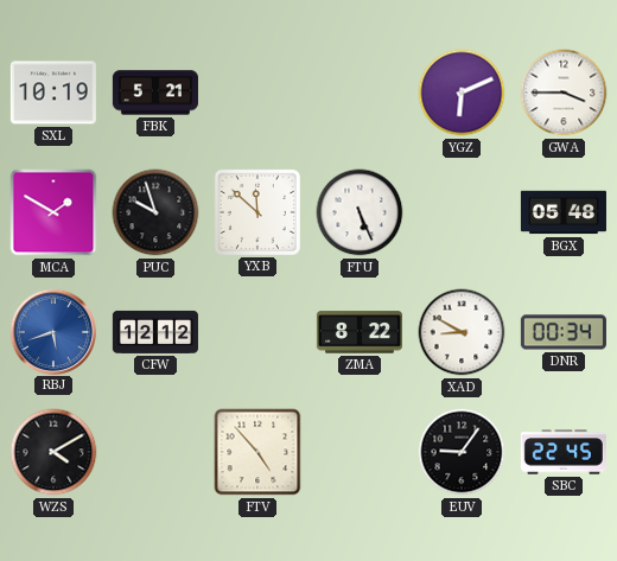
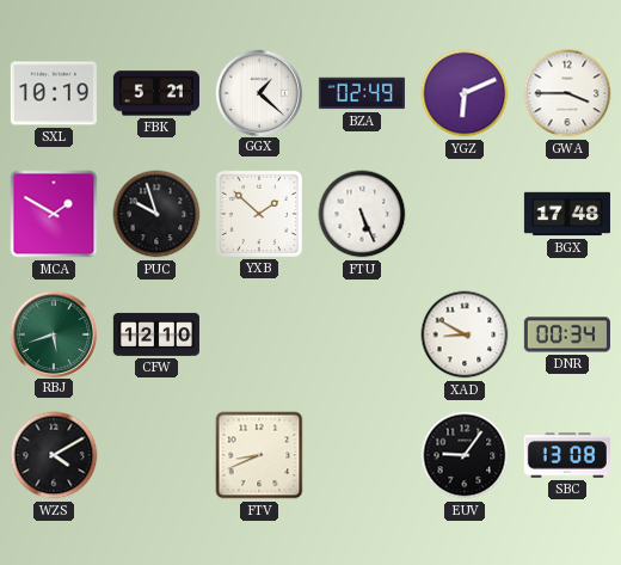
GGX: none -> 1:22
BZA: none -> 02:49
YXB: 11:52 -> 1:52
BGX: 05:48 -> 17:48
RBJ dial: blue -> green
CFW: 12:12 -> 12:10
ZMA: 8:22 -> none
FTV: 4:53 -> 8:41
SBC: 22:45 -> 13:08
